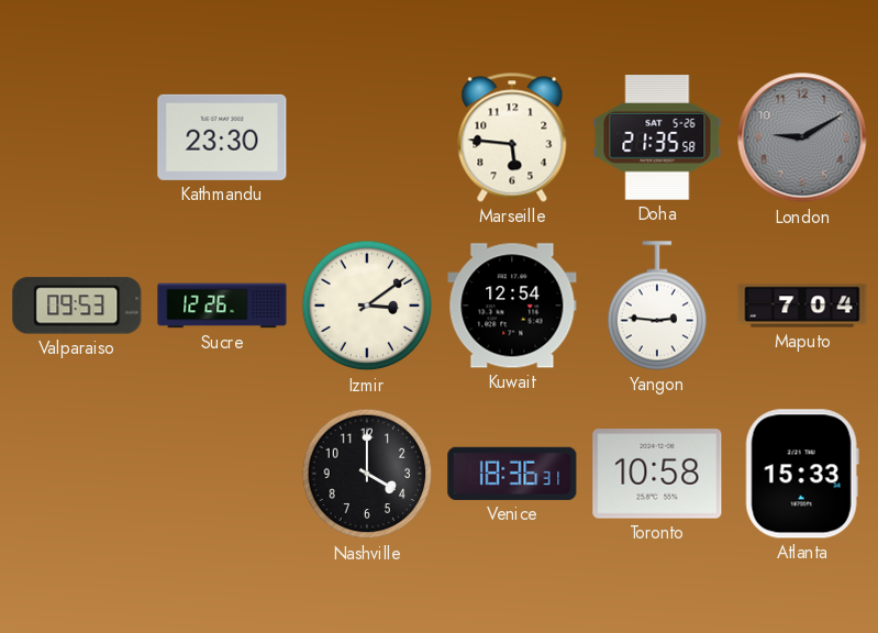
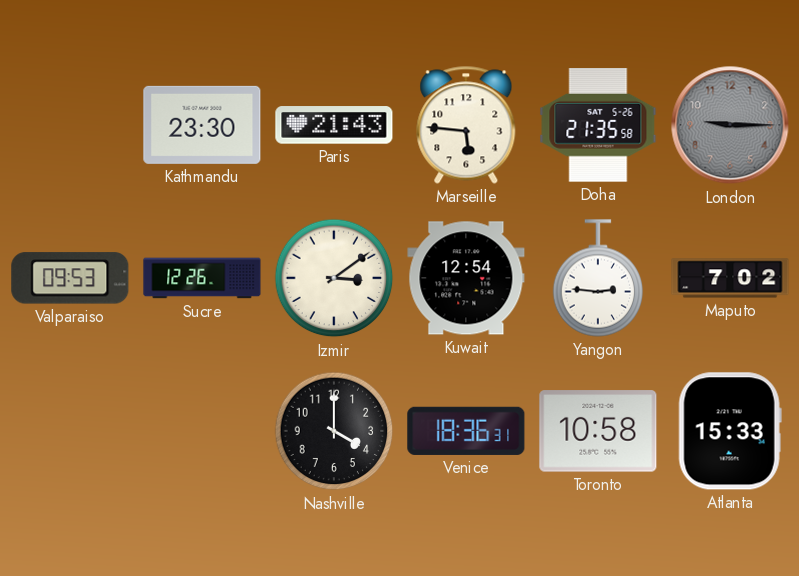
Paris: none -> 21:43
London: 9:10 -> 9:15
Maputo: 7:04 -> 7:02
